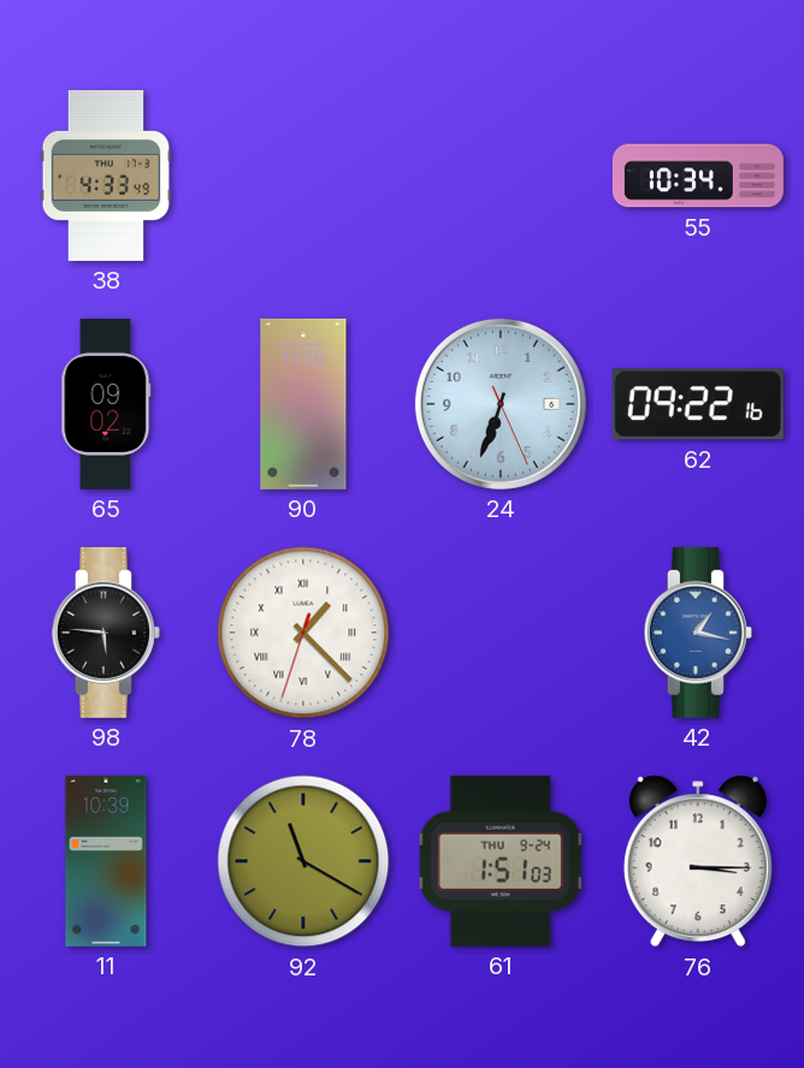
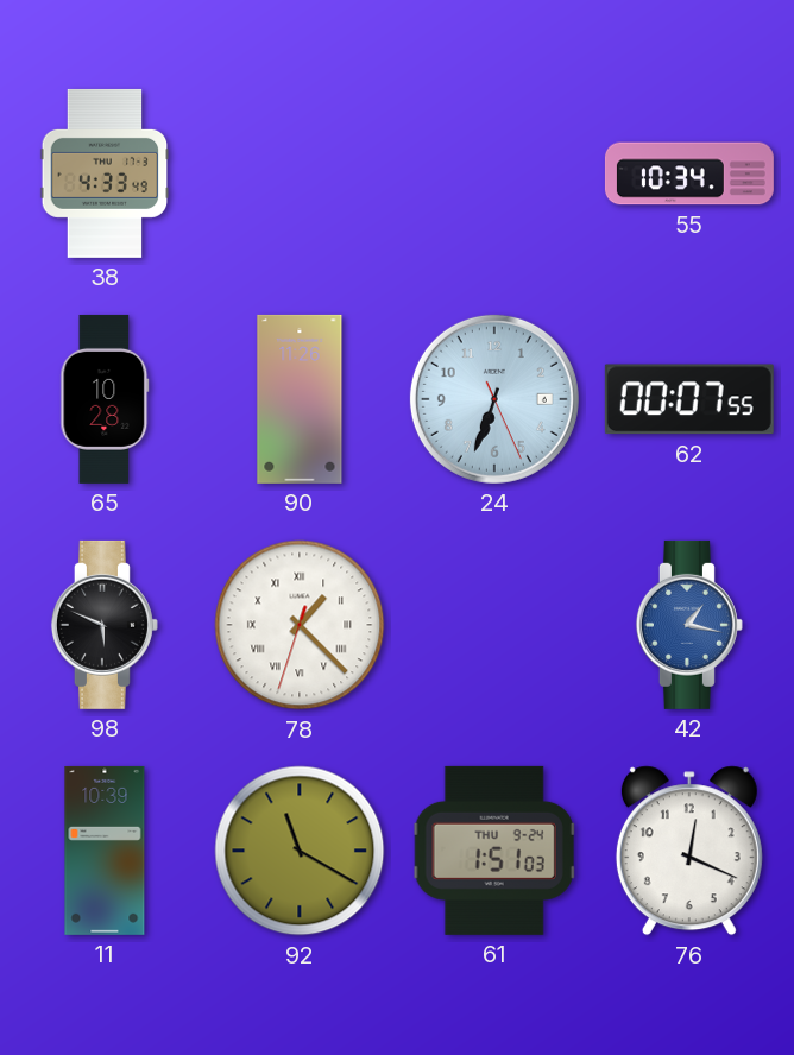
65: 09:02 -> 10:28
62: 09:22 -> 00:07
98: 5:46 -> 5:49
76: 3:15 -> 12:19
